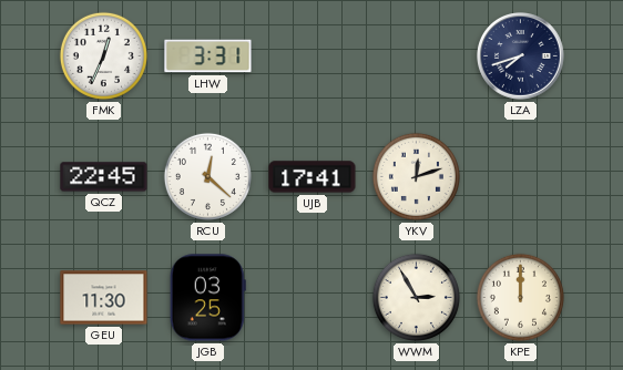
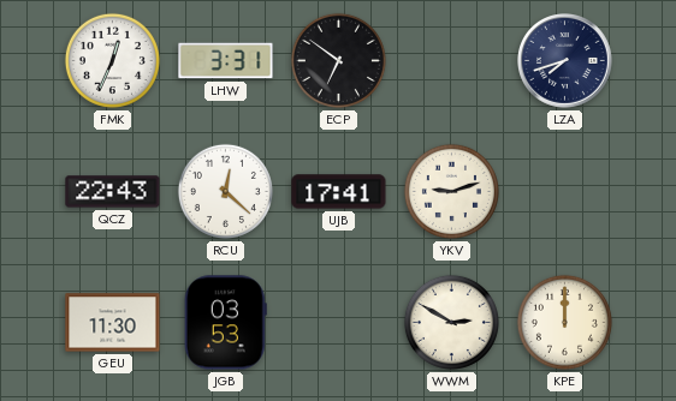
ECP: none -> 6:51
QCZ: 22:45 -> 22:43
YKV: 12:12 -> 9:12
JGB: 03:25 -> 03:53
WWM: 2:55 -> 2:50
